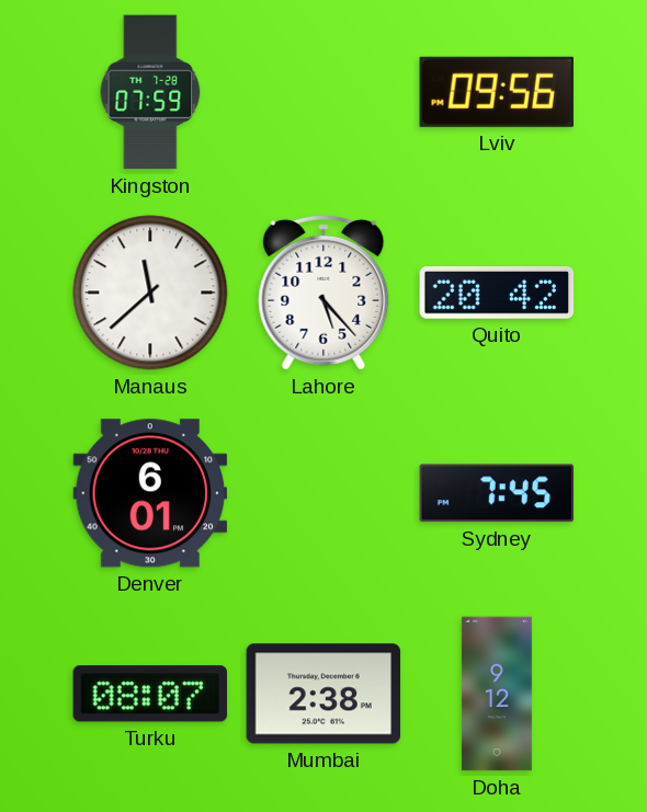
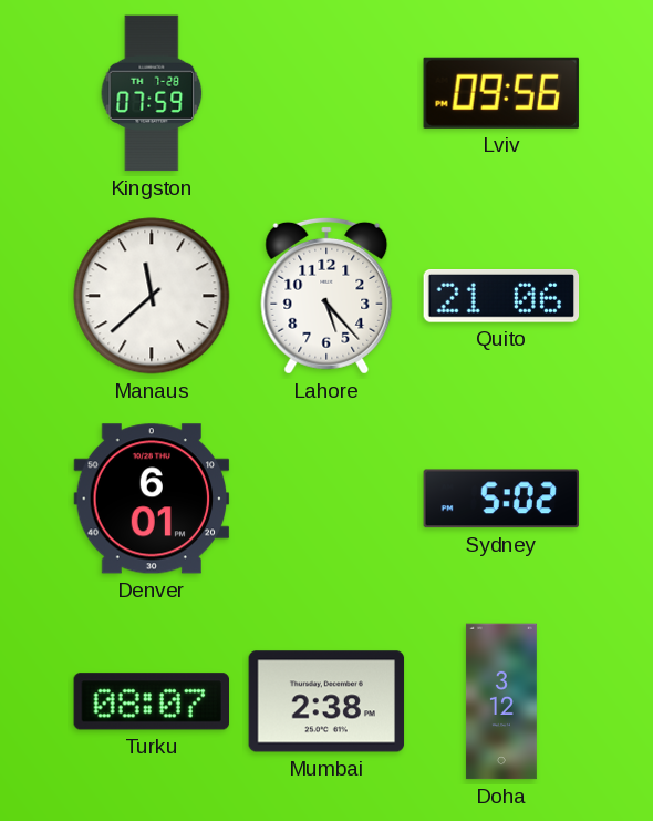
Quito: 20:42 -> 21:06
Sydney: 7:45 -> 5:02
Doha: 9:12 -> 3:12
